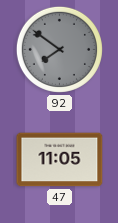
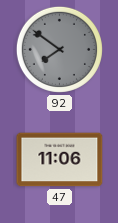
47: 11:05 -> 11:06
